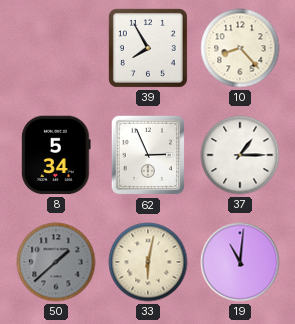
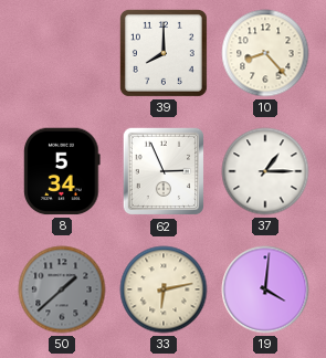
39: 7:55 -> 8:00
33: 6:02 -> 6:13
19: 11:01 -> 4:01
